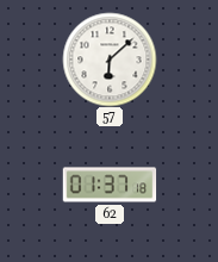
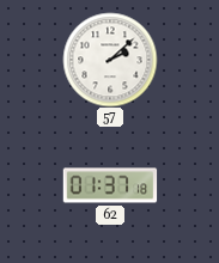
57: 6:08 -> 2:08
